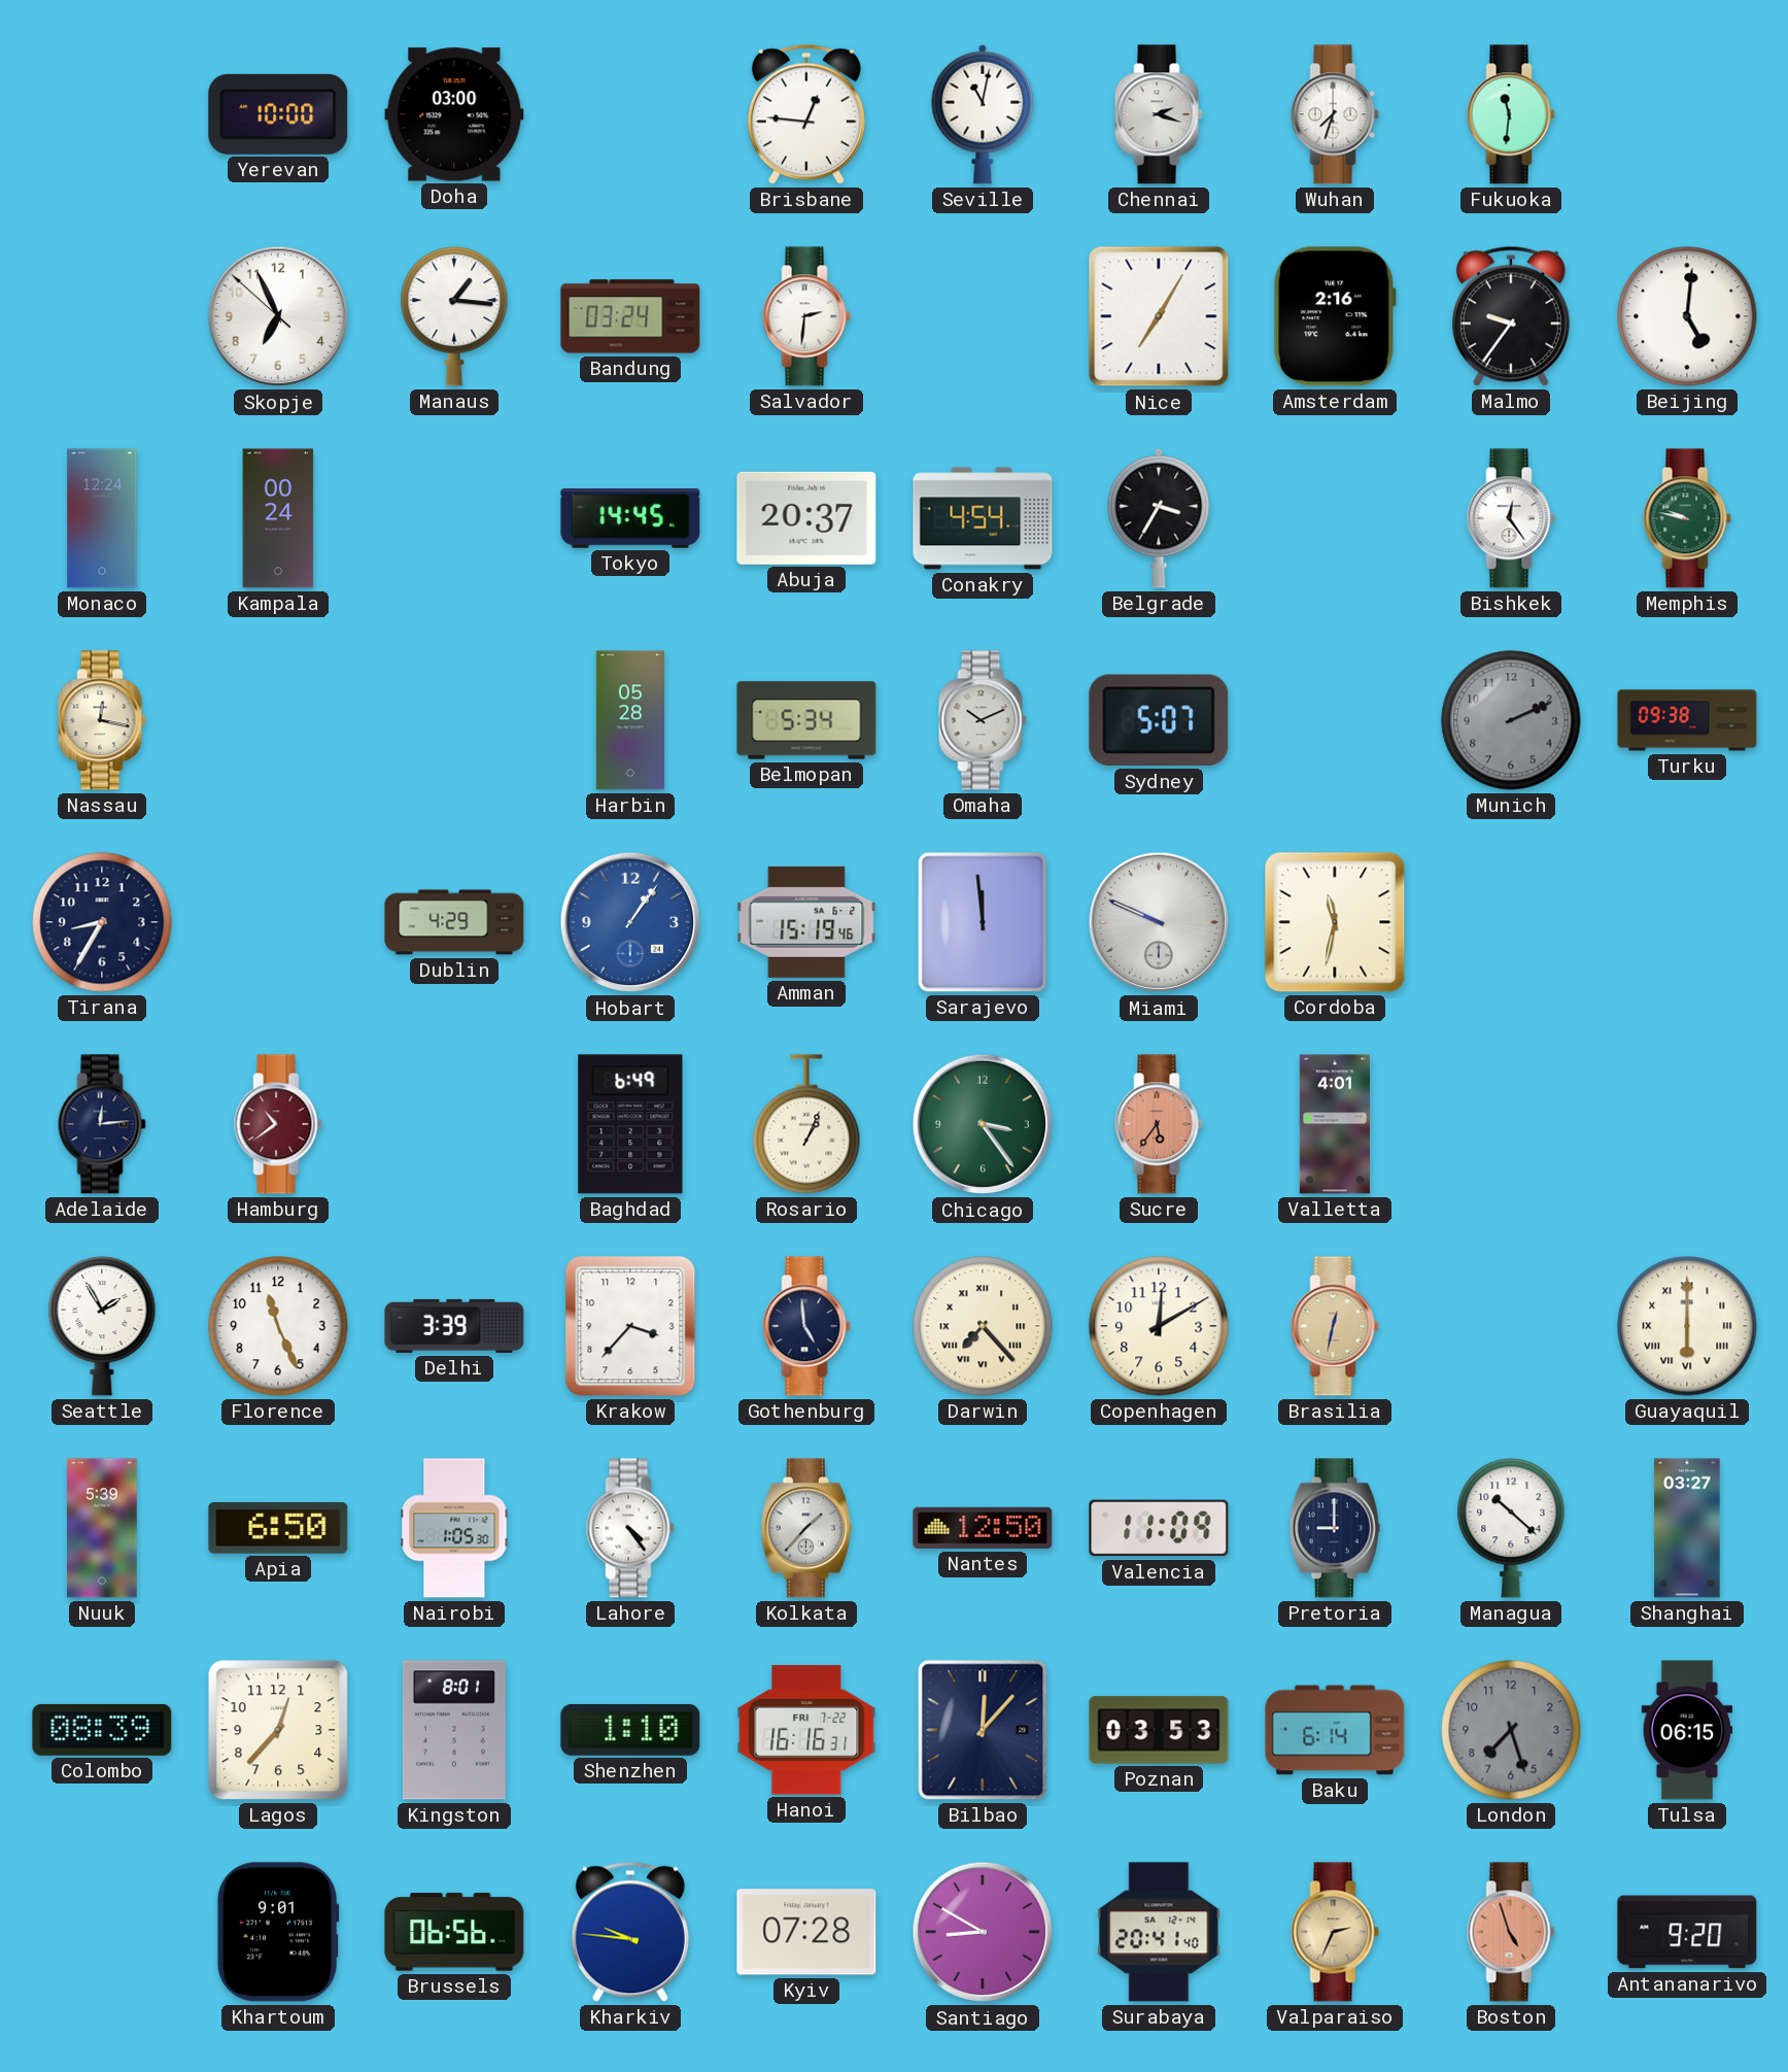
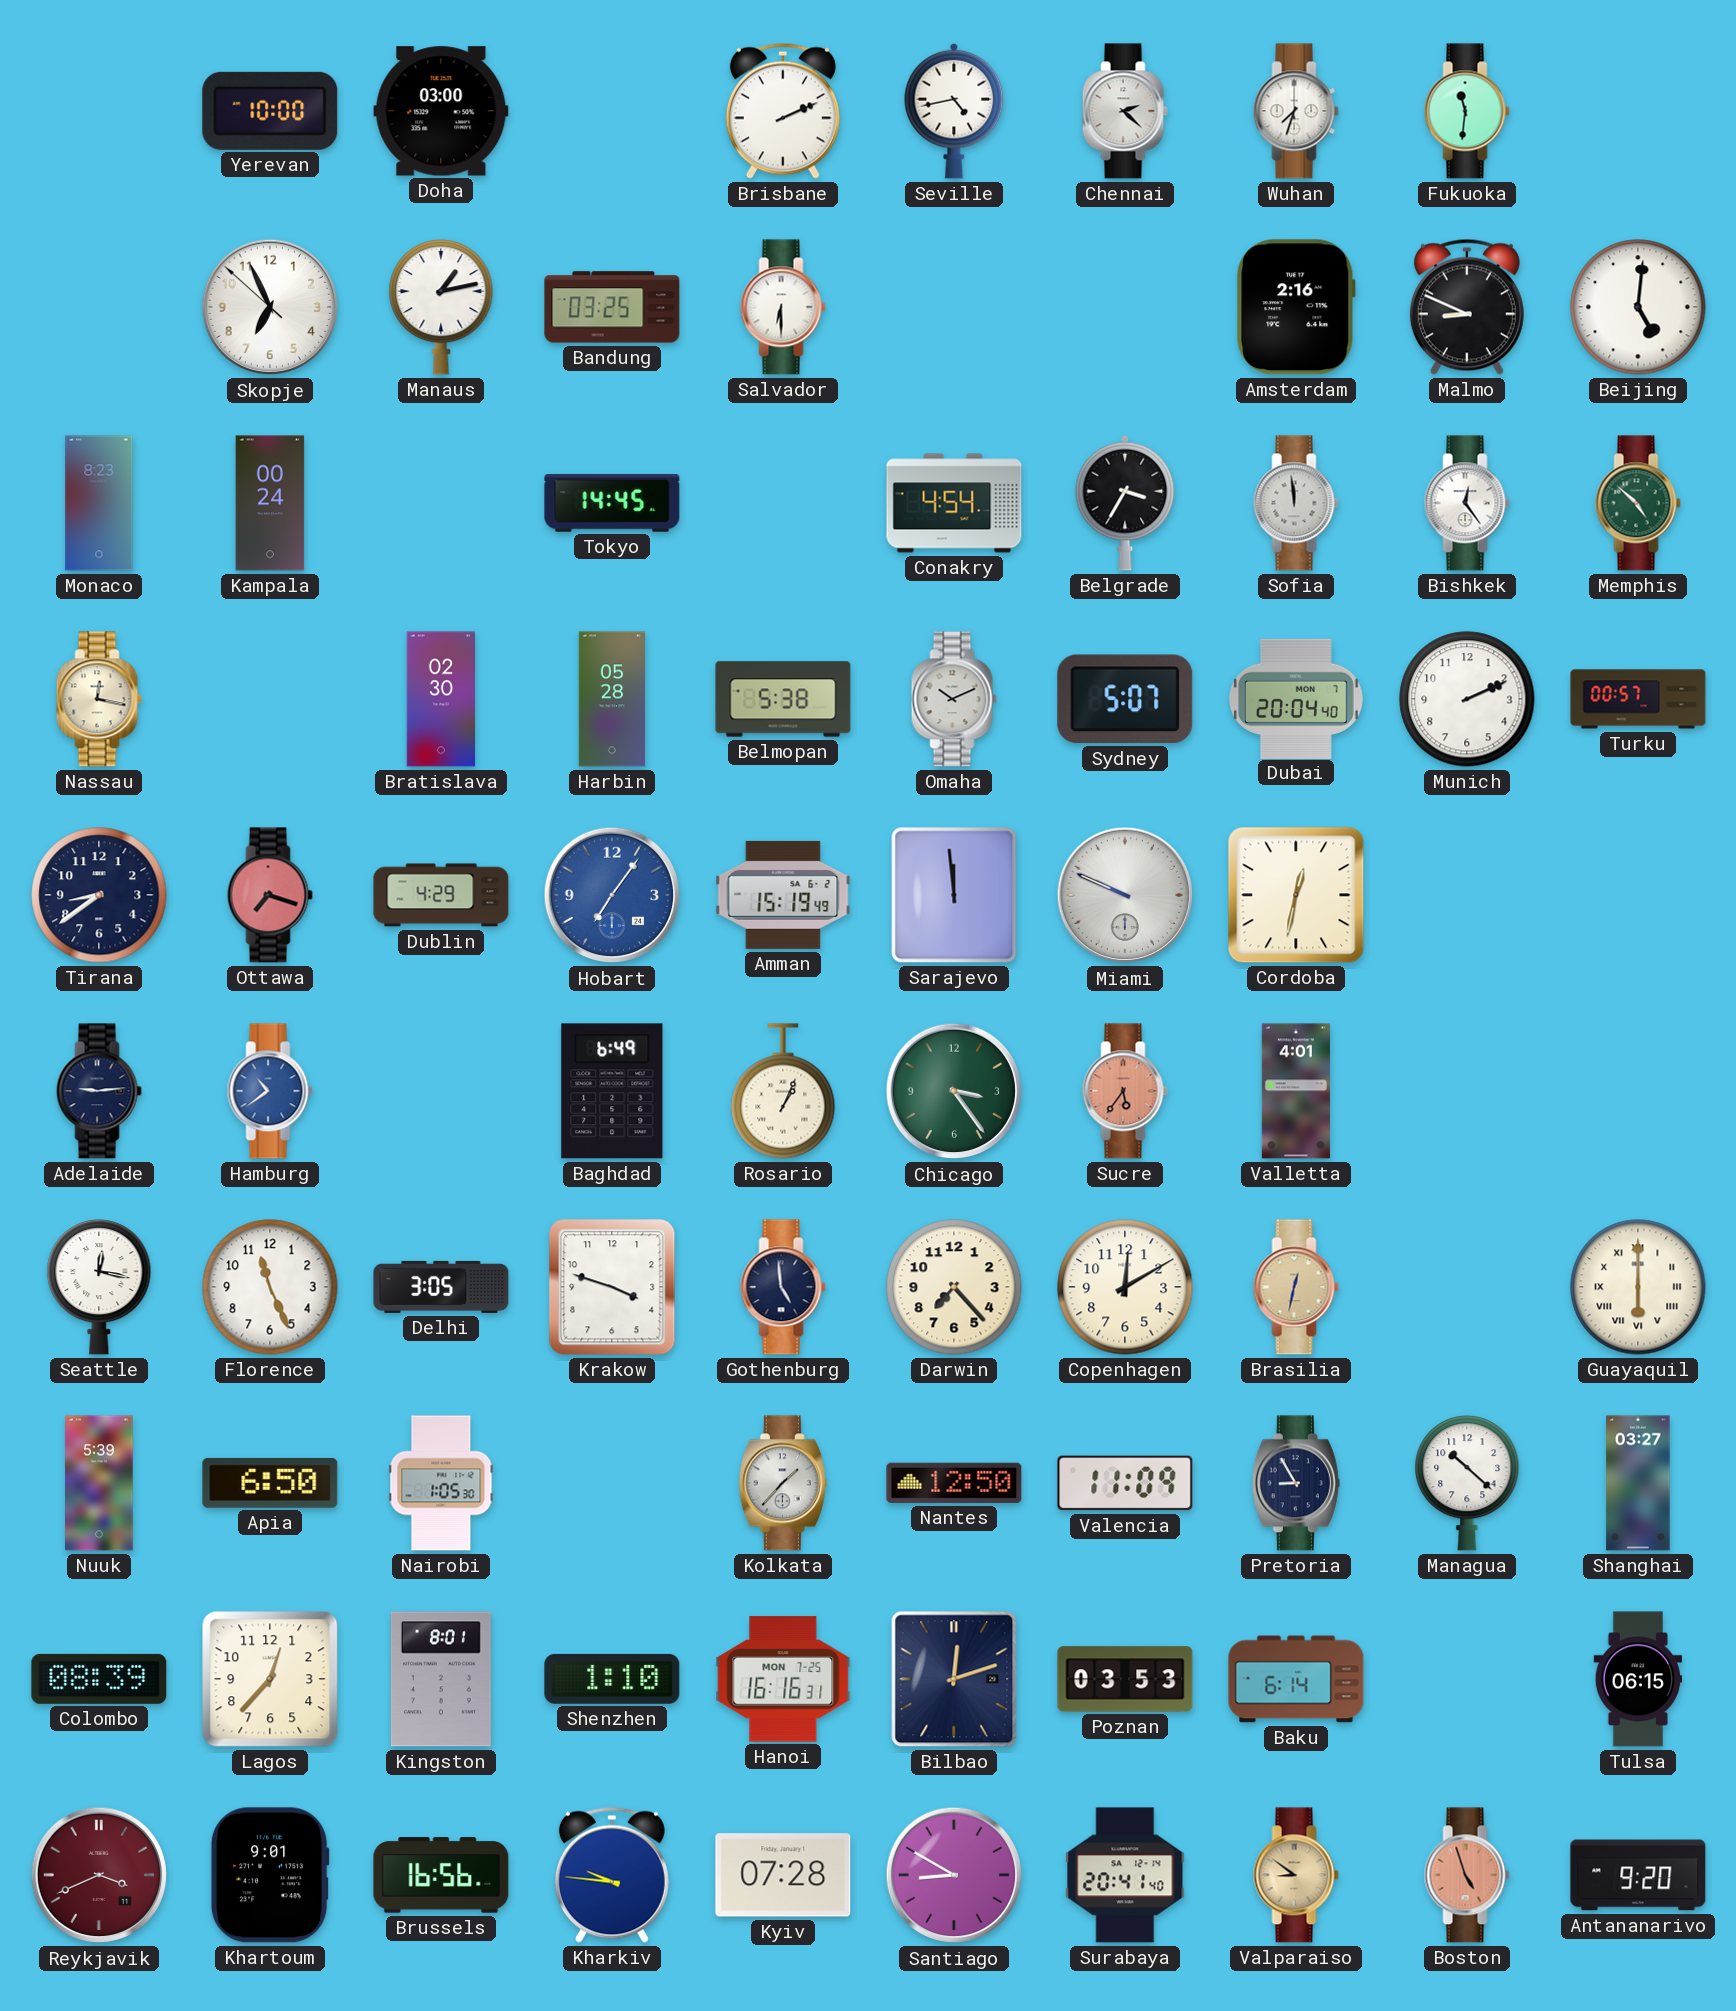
Brisbane: 12:46 -> 2:11
Seville: 11:02 -> 4:43
Chennai: 2:18 -> 2:22
Manaus: 1:16 -> 1:13
Bandung: 03:24 -> 03:25
Salvador: 2:31 -> 6:30
Nice: 7:05 -> none
Malmo: 9:36 -> 8:49
Monaco: 12:24 -> 8:23
Abuja: 20:37 -> none
Sofia: none -> 11:59
Memphis: 9:47 -> 4:52
Bratislava: none -> 02:30
Belmopan: 5:34 -> 5:38
Dubai: none -> 20:04
Munich dial: grey -> white
Turku: 09:38 -> 00:57
Tirana: 8:35 -> 8:39
Ottawa: none -> 7:18
Hobart: 1:06 -> 7:06
Amman: 15:19:46 -> 15:19:49
Cordoba: 11:32 -> 12:32
Adelaide: 12:14 -> 9:14
Hamburg dial: burgundy -> blue
Seattle: 1:55 -> 12:17
Delhi: 3:39 -> 3:05
Krakow: 3:37 -> 3:48
Darwin numerals: Roman -> Arabic
Lahore: 4:24 -> none
Pretoria: 9:00 -> 8:55
Hanoi date: FRI 7-22 -> MON 7-25
Bilbao: 12:07 -> 12:12
London: 7:27 -> none
Reykjavik: none -> 3:41
Brussels: 06:56 -> 16:56
Valparaiso: 2:34 -> 8:51
